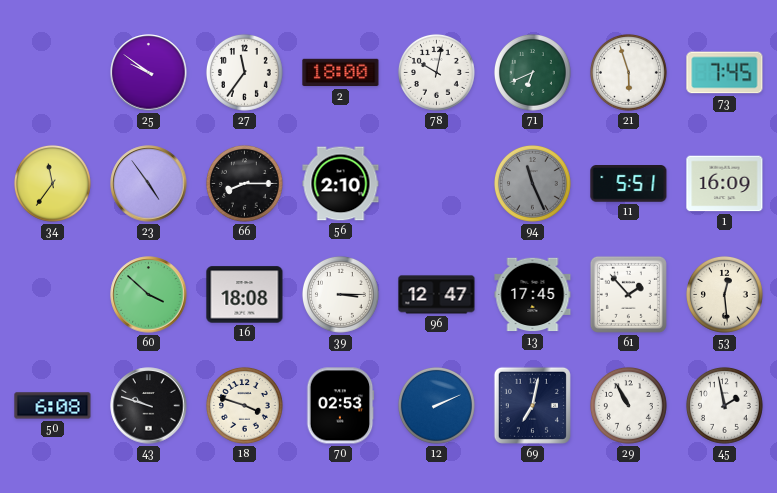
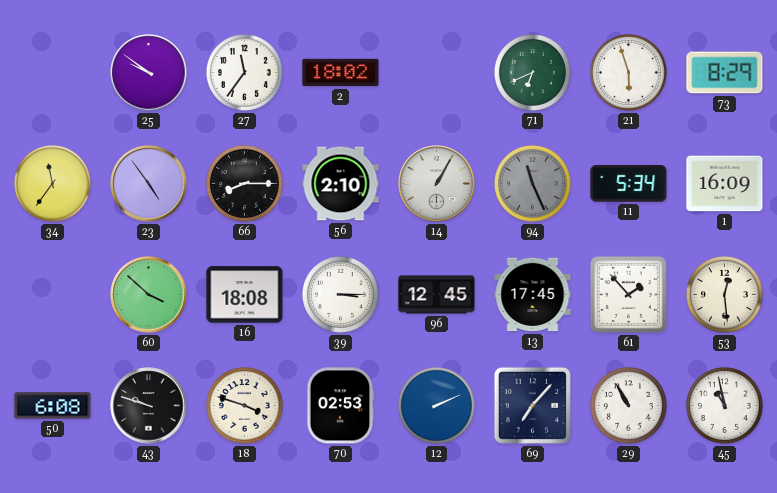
2: 18:00 -> 18:02
78: 10:02 -> none
73: 7:45 -> 8:29
14: none -> 1:05
11: 5:51 -> 5:34
96: 12:47 -> 12:45
69: 7:02 -> 7:07
45: 1:58 -> 10:58
